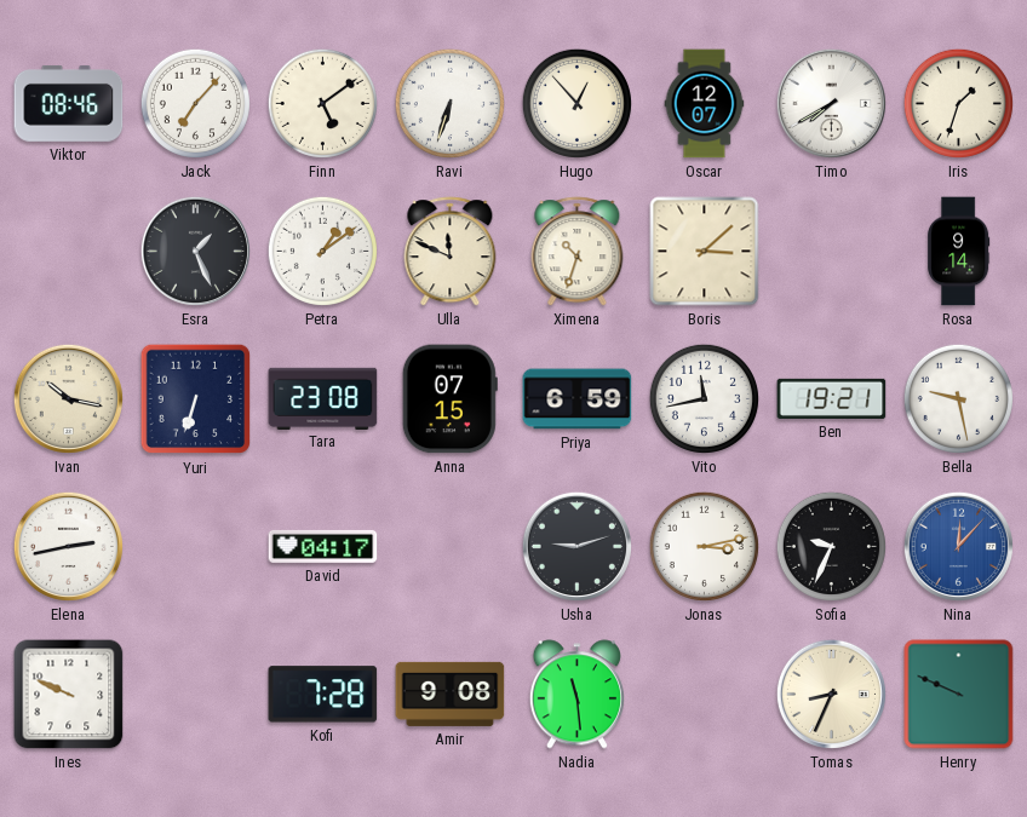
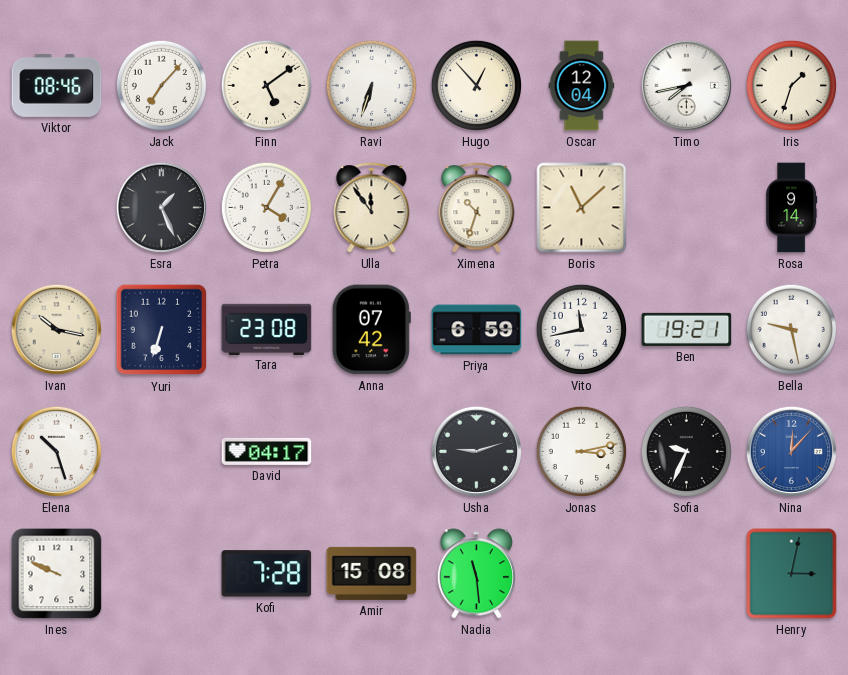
Oscar: 12:07 -> 12:04
Timo: 7:40 -> 7:43
Petra: 1:09 -> 4:05
Ulla: 11:49 -> 11:54
Boris: 3:08 -> 11:08
Anna: 07:15 -> 07:42
Elena: 2:43 -> 10:27
Amir: 9:08 -> 15:08
Tomas: 8:34 -> none
Henry: 9:49 -> 3:02
